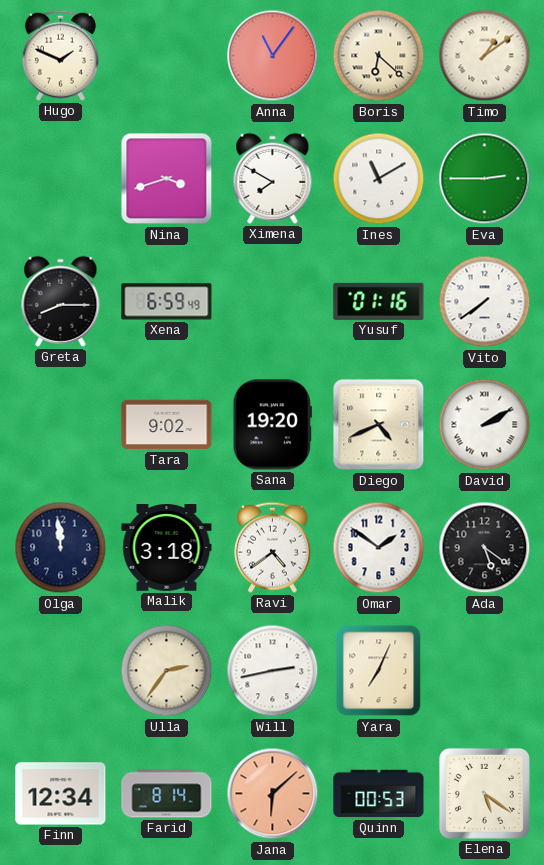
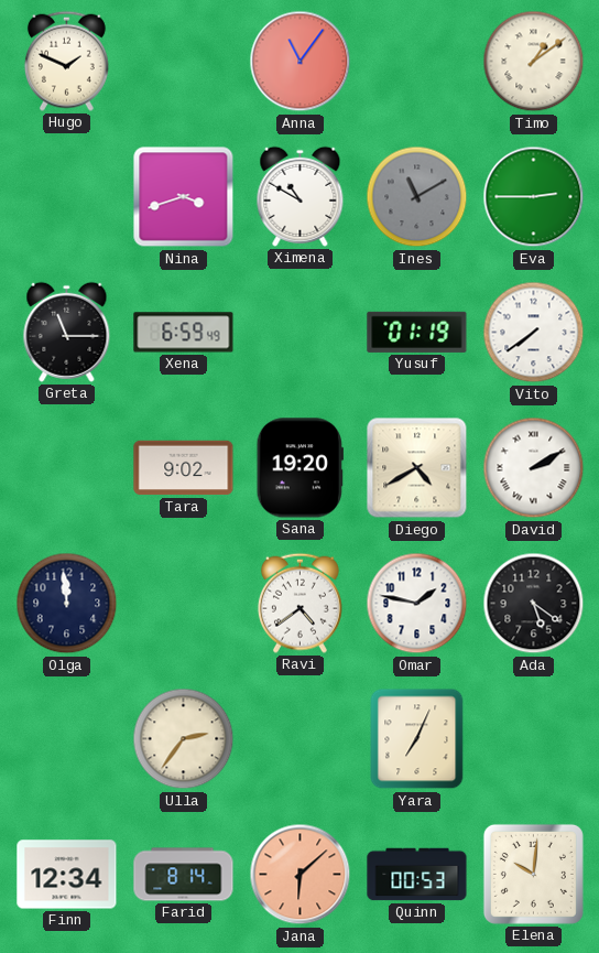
Boris: 6:22 -> none
Ximena: 7:50 -> 10:50
Ines dial: white -> grey
Greta: 8:15 -> 11:15
Yusuf: 01:16 -> 01:19
Diego: 4:41 -> 4:40
Malik: 3:18 -> none
Omar: 1:51 -> 1:47
Will: 2:43 -> none
Elena: 5:21 -> 10:01
